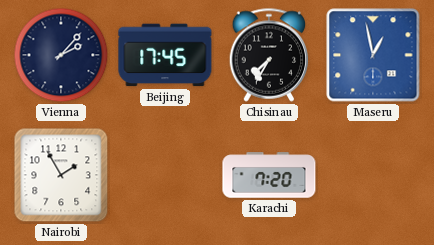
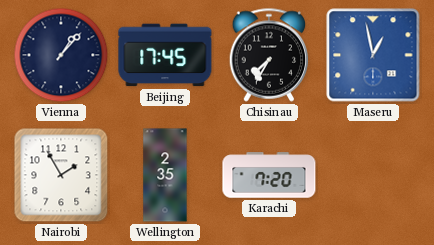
Vienna: 2:07 -> 1:07
Wellington: none -> 2:35
